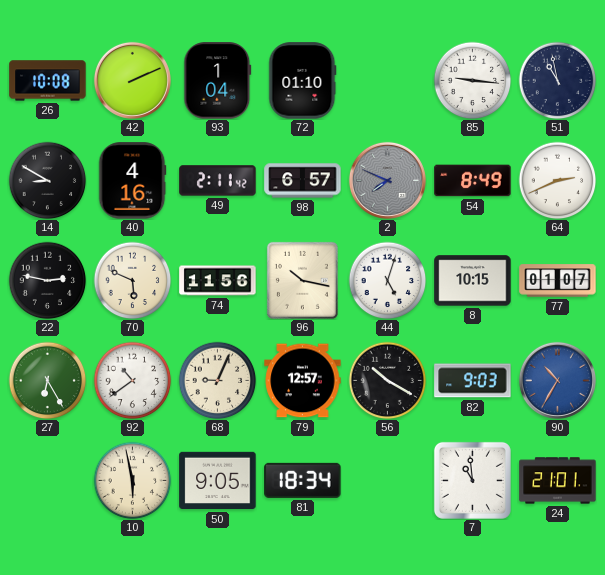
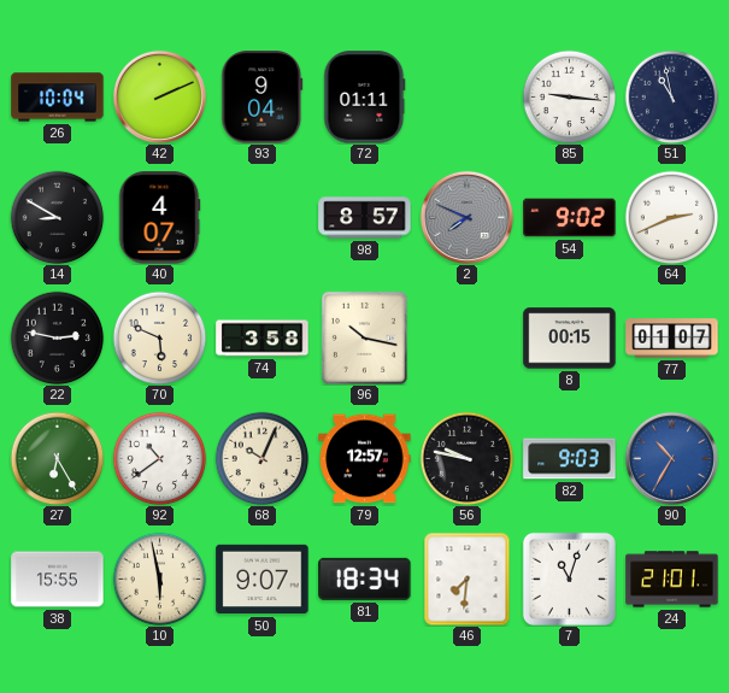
26: 10:08 -> 10:04
93: 1:04 -> 9:04
72: 01:10 -> 01:11
40: 4:16 -> 4:07
49: 2:11 -> none
98: 6:57 -> 8:57
54: 8:49 -> 9:02
74: 11:56 -> 3:58
44: 5:03 -> none
8: 10:15 -> 00:15
68: 9:04 -> 10:04
56: 10:20 -> 9:47
38: none -> 15:55
50: 9:05 -> 9:07
46: none -> 7:31
7: 10:59 -> 11:03
